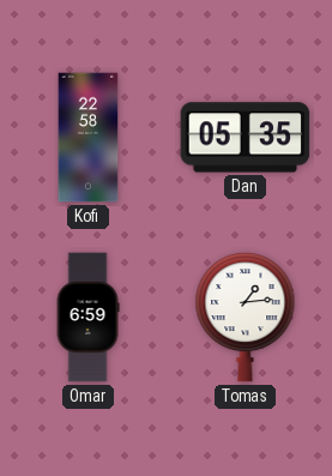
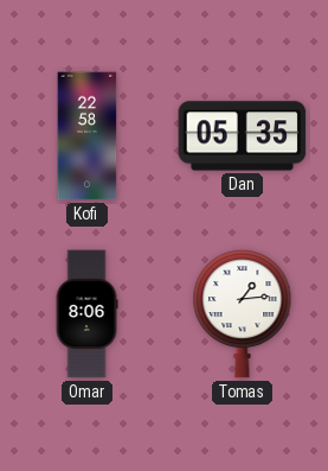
Omar: 6:59 -> 8:06
